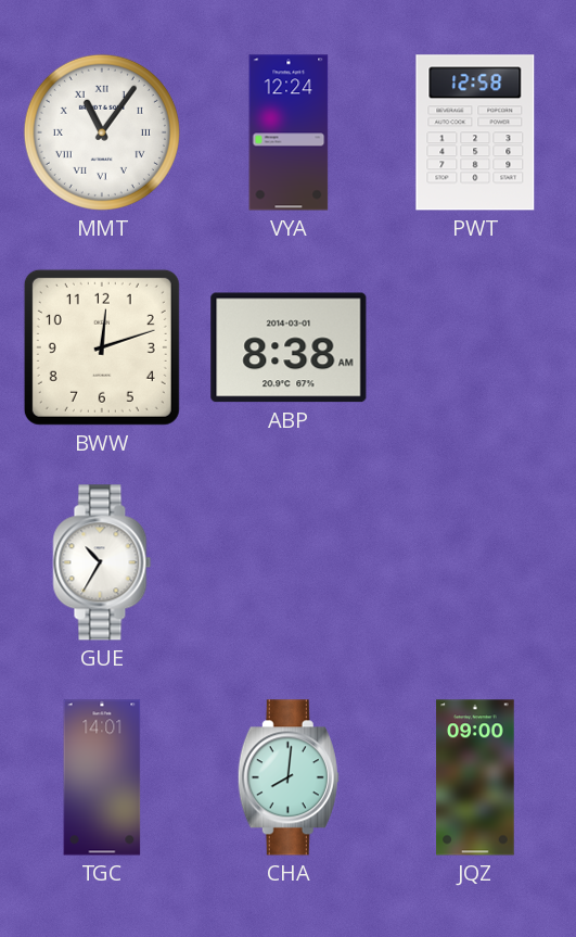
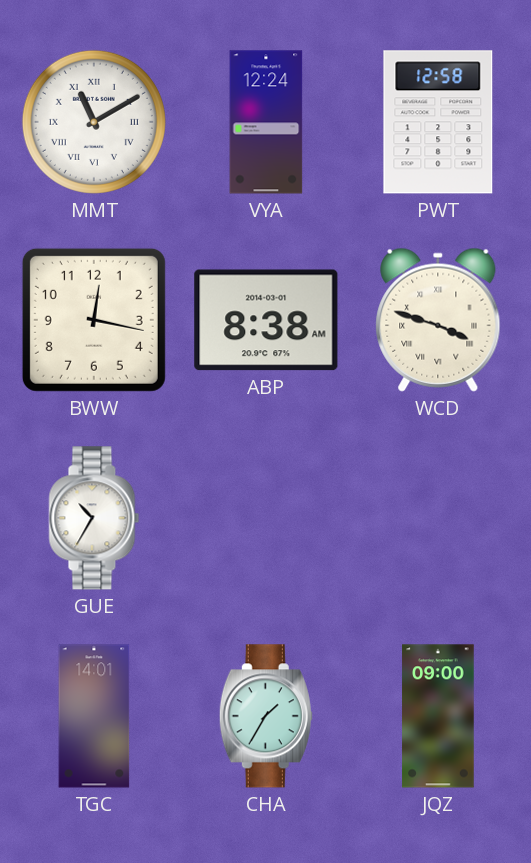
MMT: 11:06 -> 11:10
BWW: 12:12 -> 12:17
WCD: none -> 3:48
CHA: 8:01 -> 1:35
